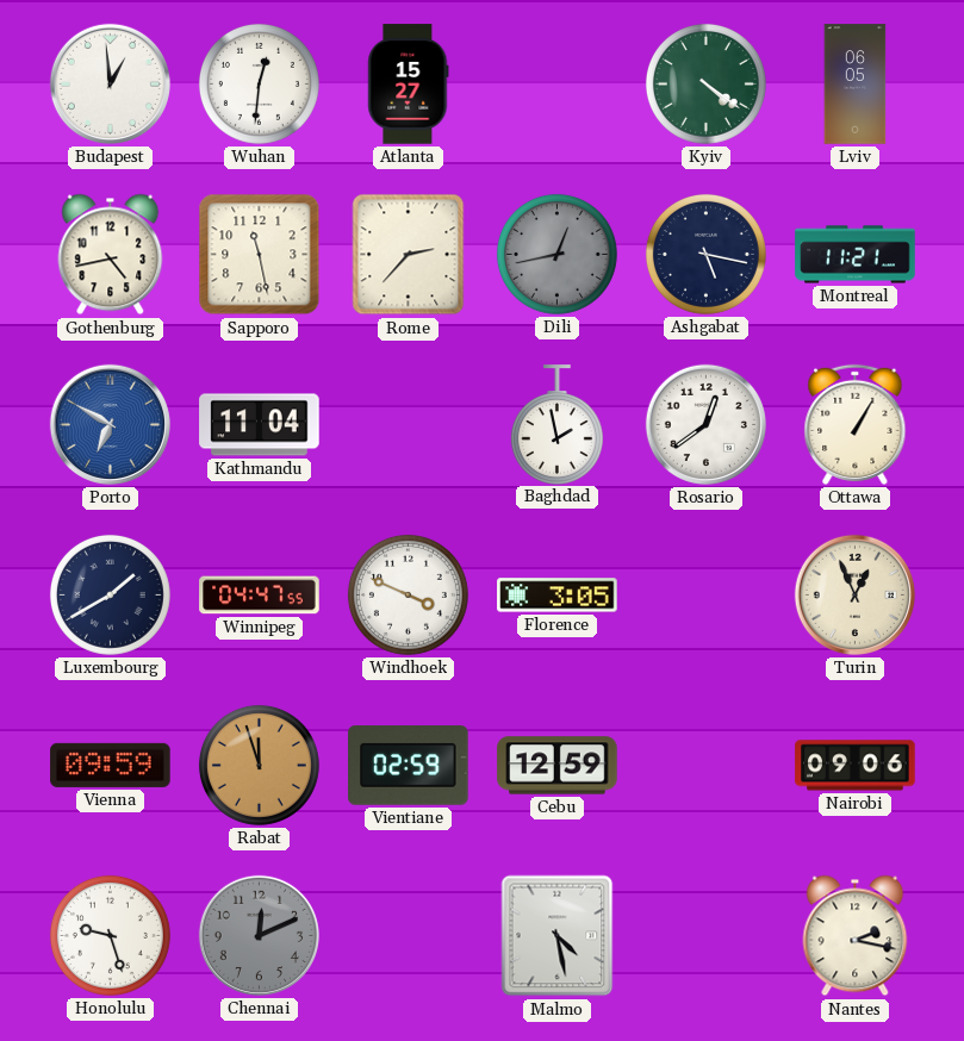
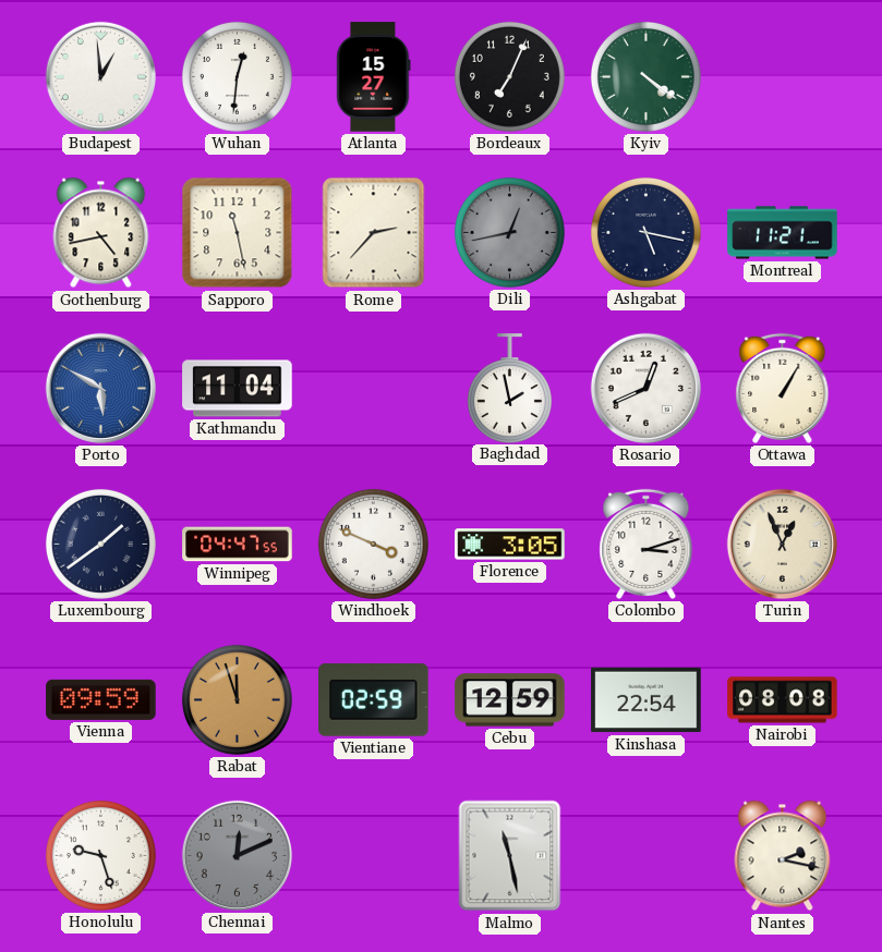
Bordeaux: none -> 7:04
Lviv: 06:05 -> none
Porto: 6:50 -> 5:50
Rosario: 12:39 -> 12:41
Luxembourg: 1:40 -> 1:39
Colombo: none -> 3:12
Kinshasa: none -> 22:54
Nairobi: 09:06 -> 08:08
Malmo: 4:28 -> 11:28
